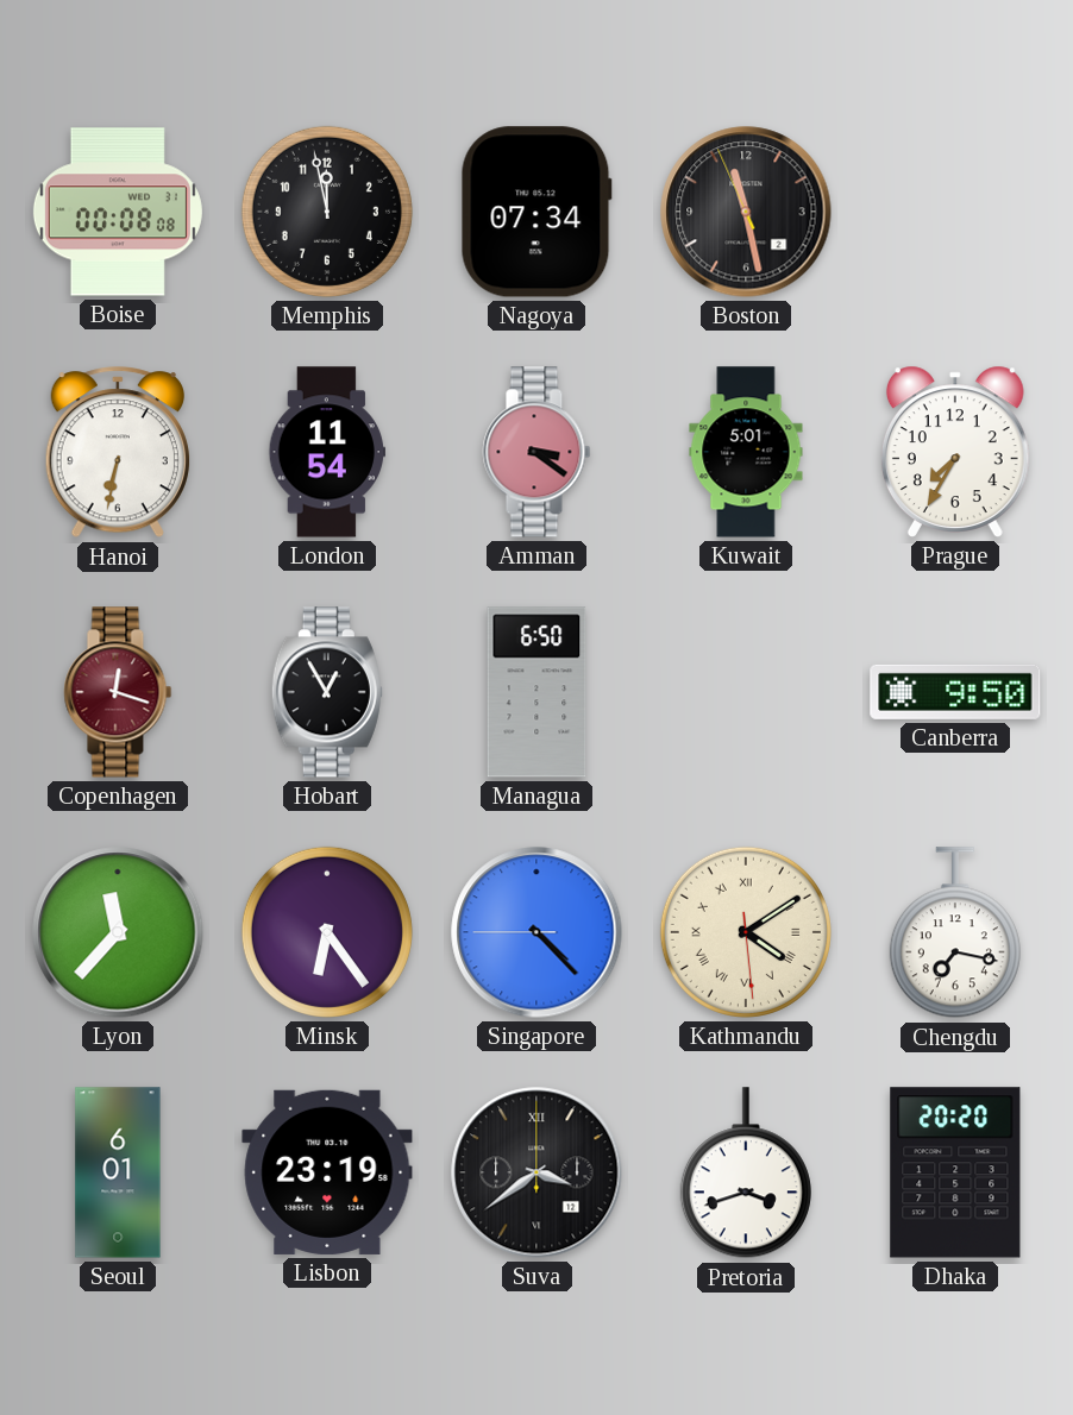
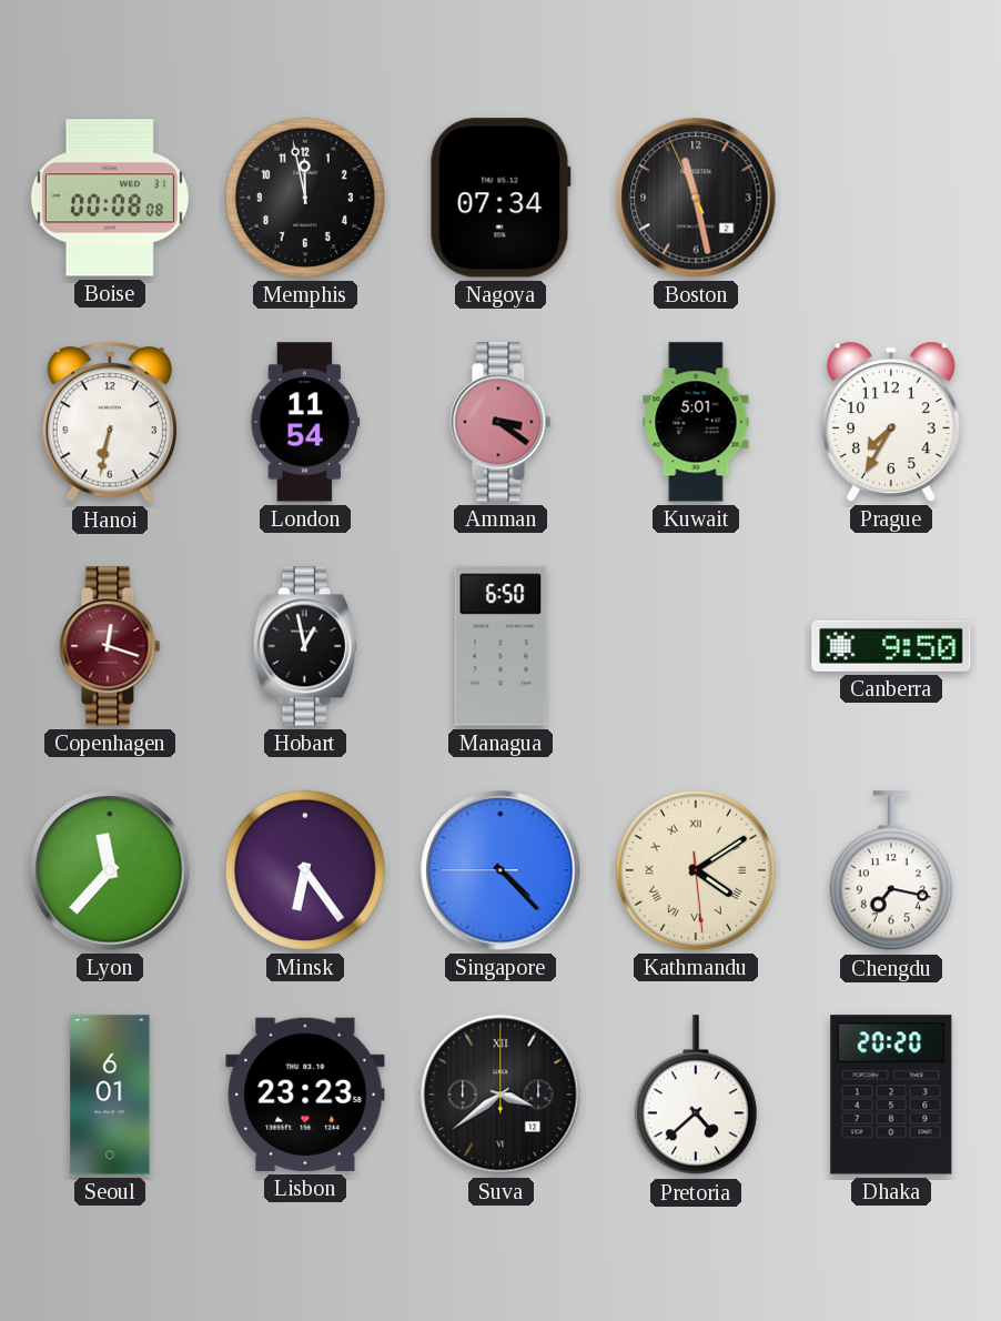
Hobart: 12:55 -> 12:58
Lisbon: 23:19 -> 23:23
Pretoria: 3:42 -> 4:38
